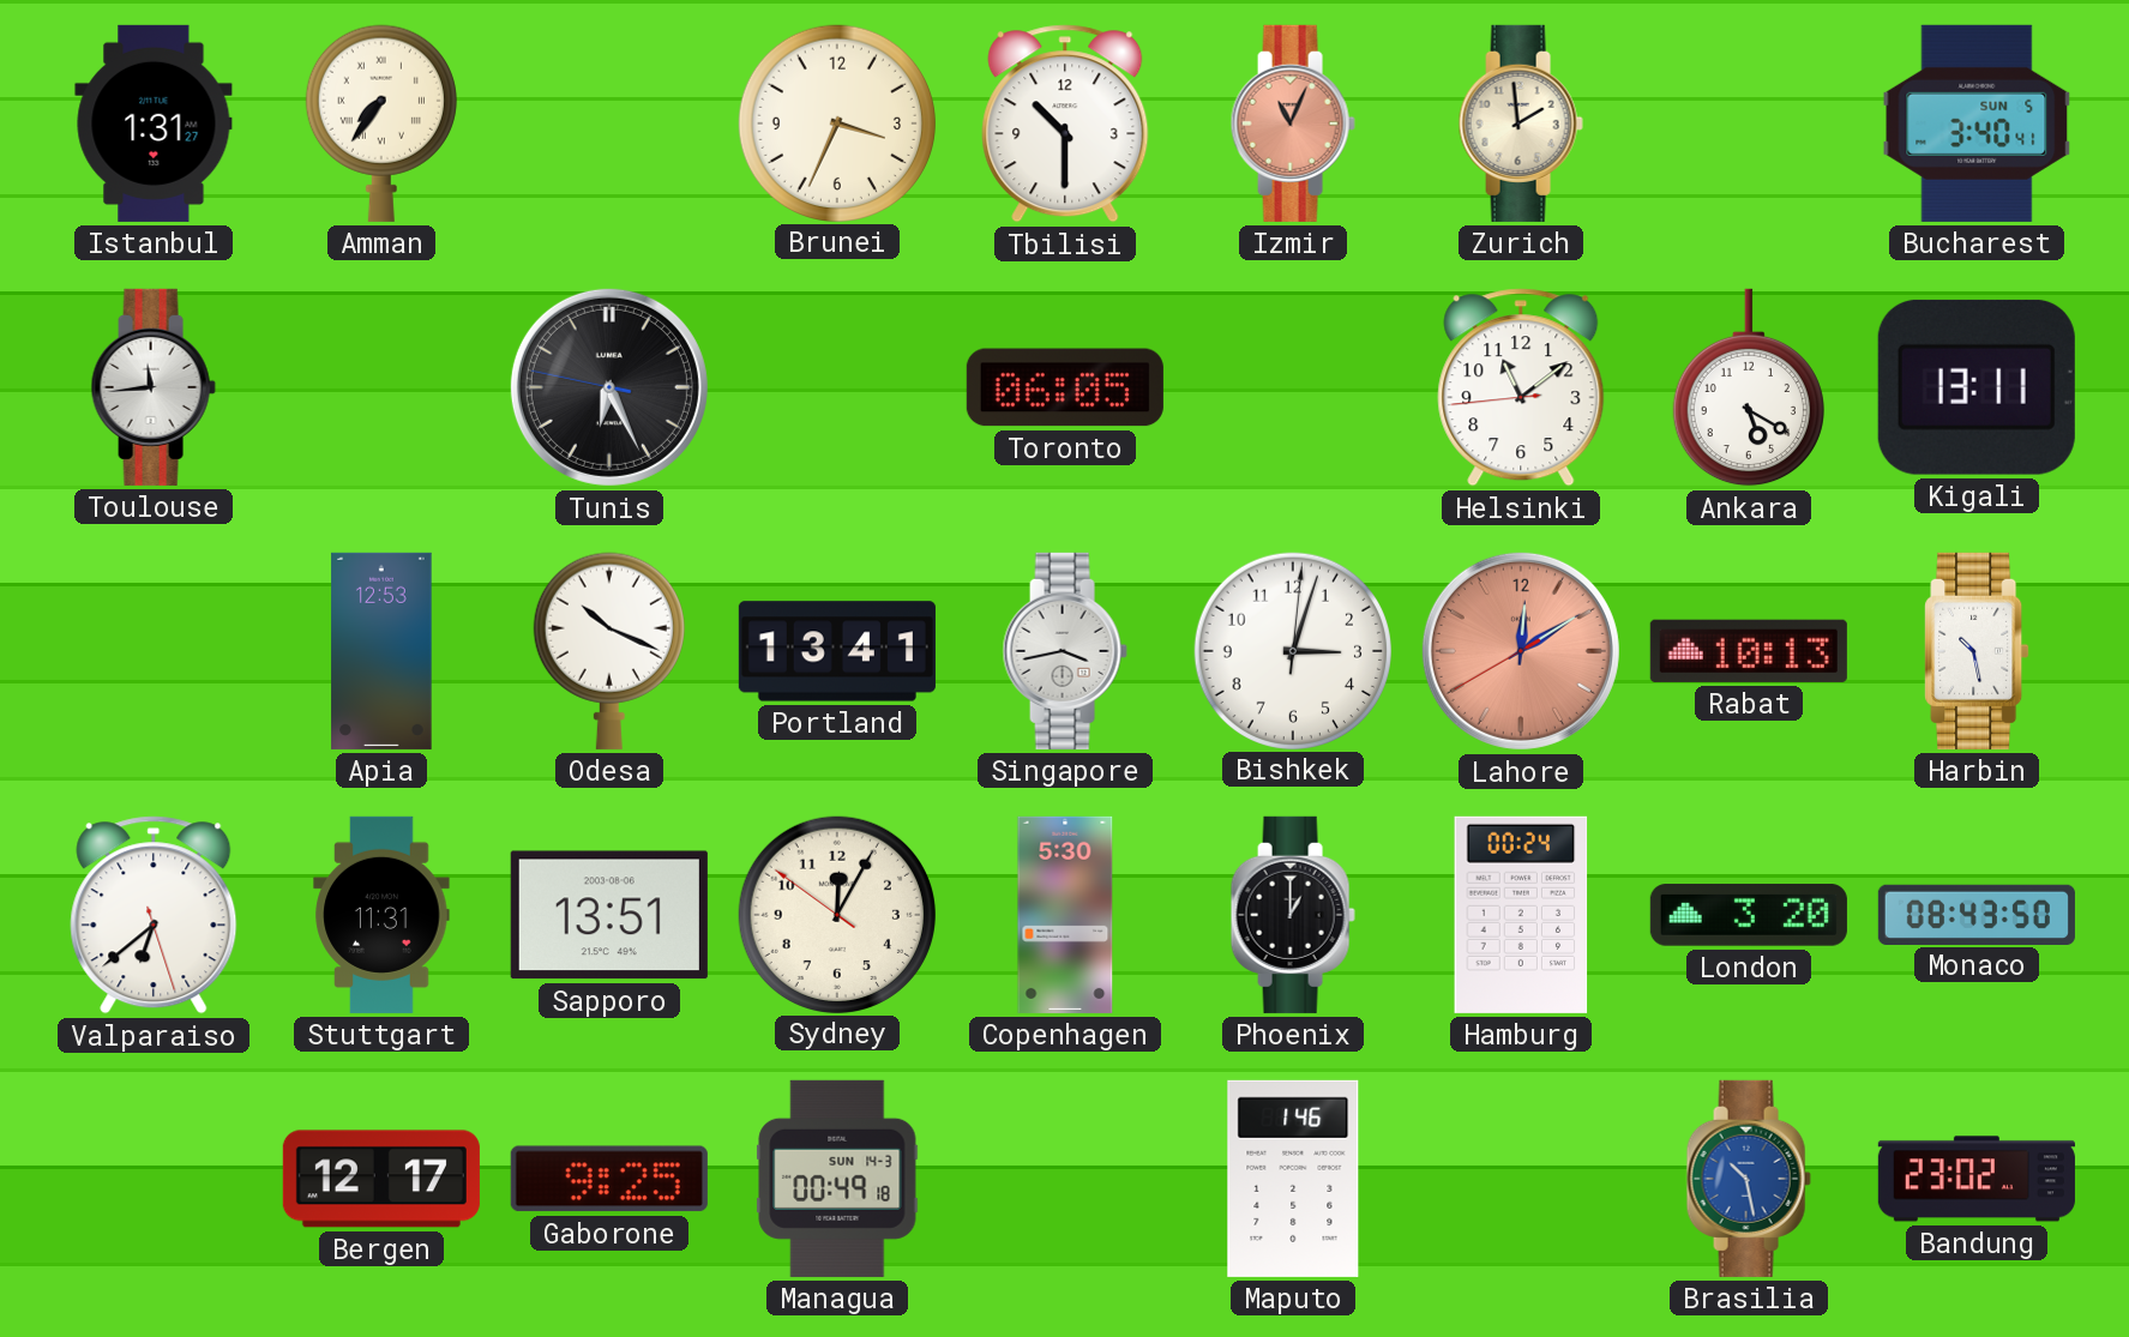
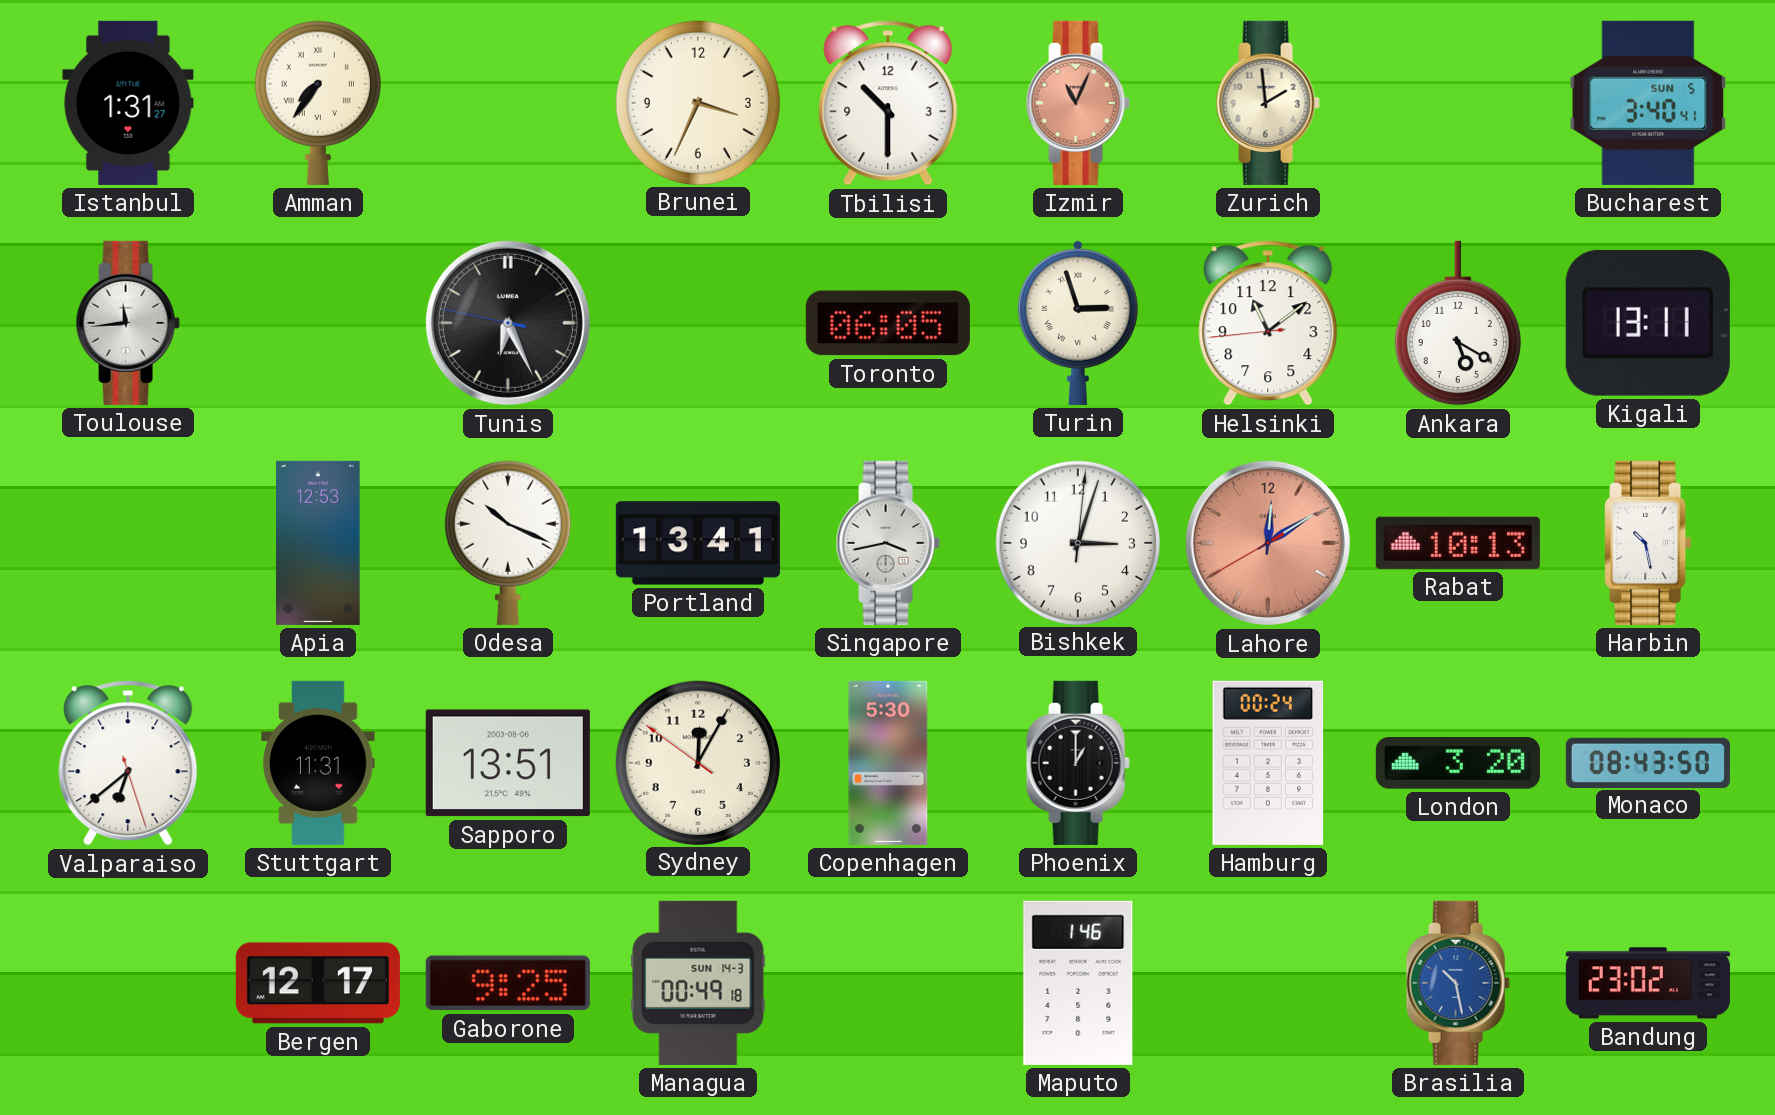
Turin: none -> 2:57
